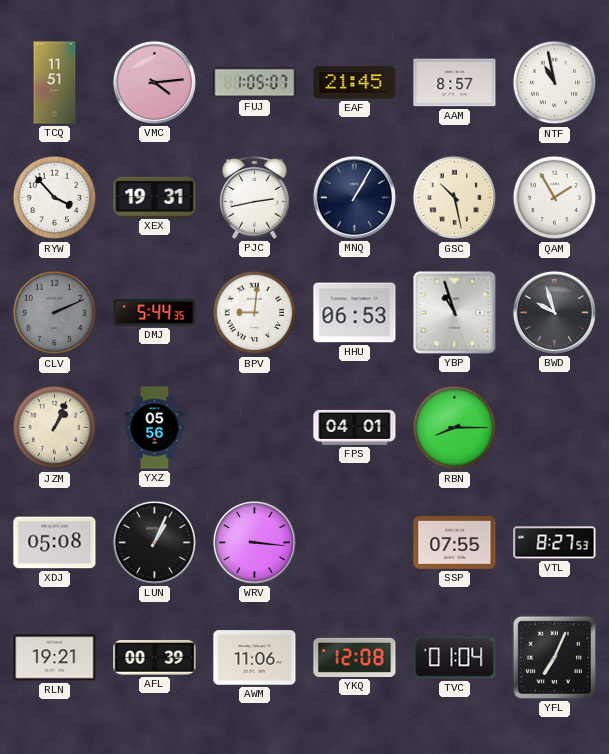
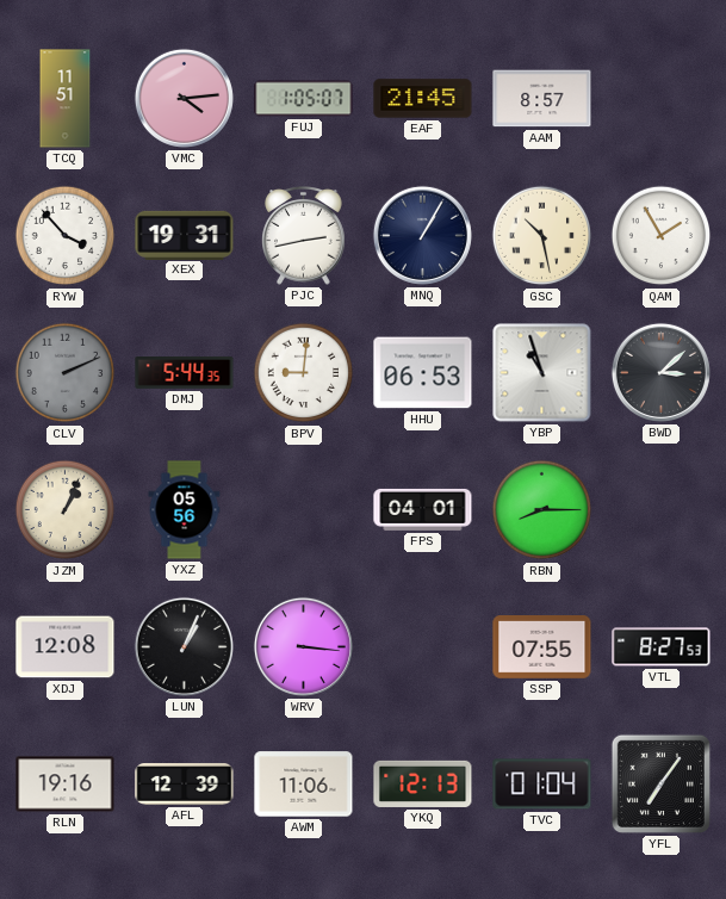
NTF: 10:58 -> none
BWD: 9:57 -> 3:08
XDJ: 05:08 -> 12:08
RLN: 19:21 -> 19:16
AFL: 00:39 -> 12:39
YKQ: 12:08 -> 12:13
YFL: 7:04 -> 7:06
